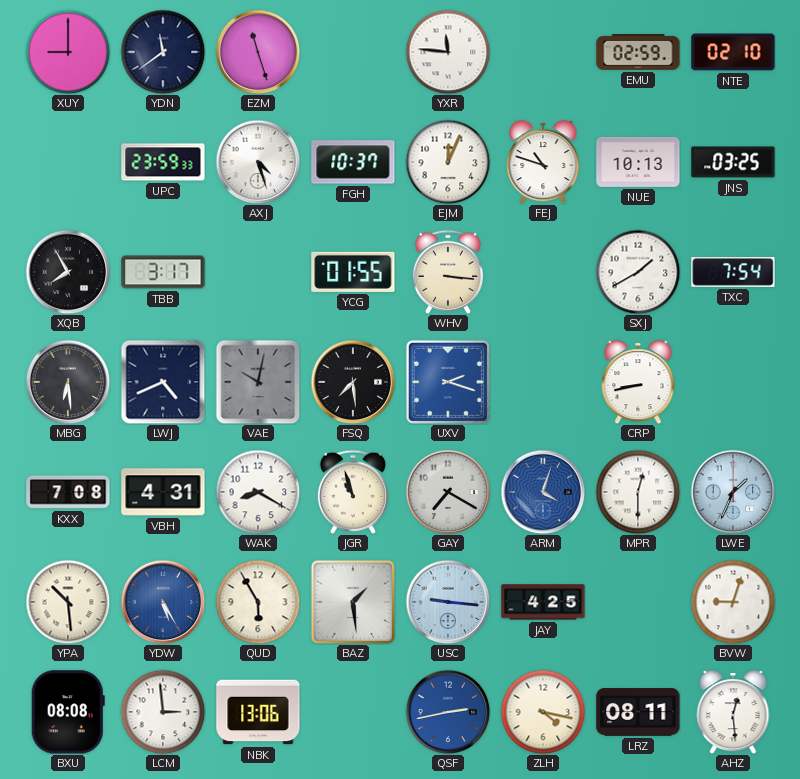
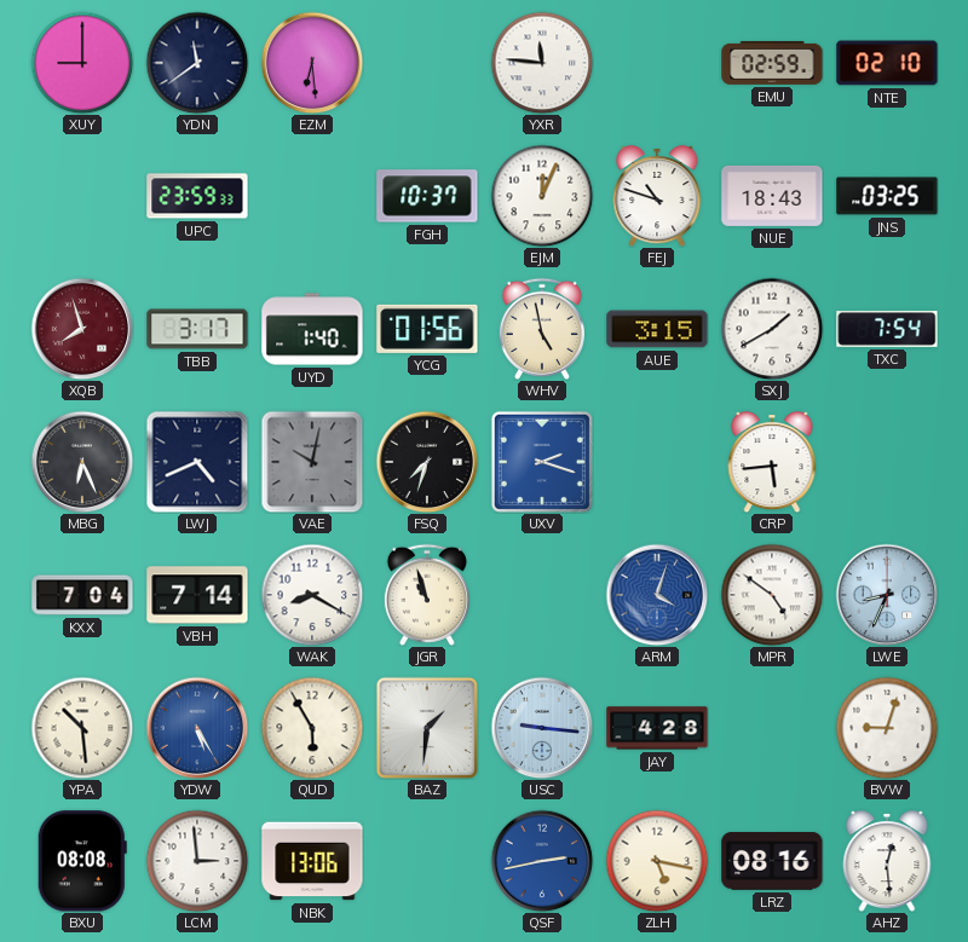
EZM: 11:27 -> 6:29
AXJ: 4:27 -> none
NUE: 10:13 -> 18:43
XQB: 7:55 -> 7:57
XQB dial: black -> burgundy
UYD: none -> 1:40
YCG: 01:55 -> 01:56
WHV: 3:16 -> 4:58
AUE: none -> 3:15
MBG: 6:29 -> 6:26
FSQ: 7:29 -> 7:33
CRP: 8:43 -> 5:44
KXX: 7:08 -> 7:04
VBH: 4:31 -> 7:14
GAY: 7:20 -> none
MPR: 12:30 -> 4:51
LWE: 1:34 -> 8:34
BAZ: 1:29 -> 1:31
JAY: 4:25 -> 4:28
ZLH: 4:17 -> 5:17
LRZ: 08:11 -> 08:16
